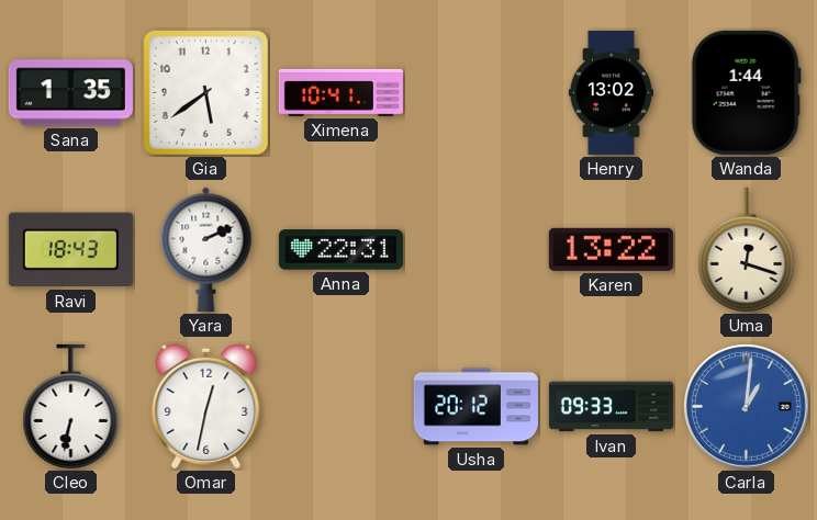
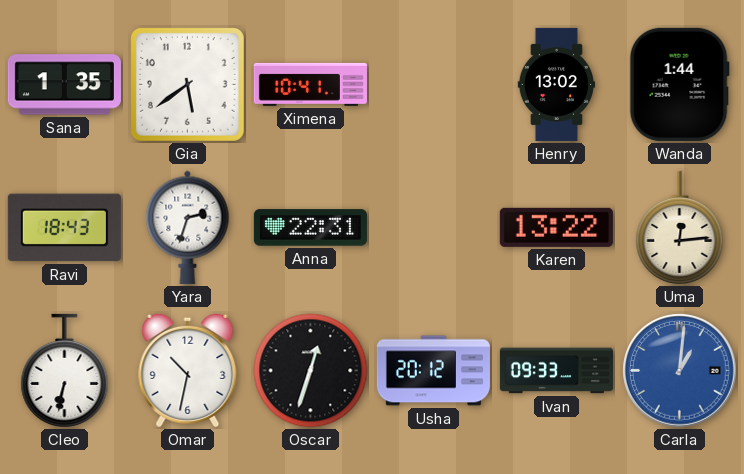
Yara: 2:11 -> 2:33
Uma: 12:18 -> 12:14
Omar: 12:32 -> 10:32
Oscar: none -> 12:33
